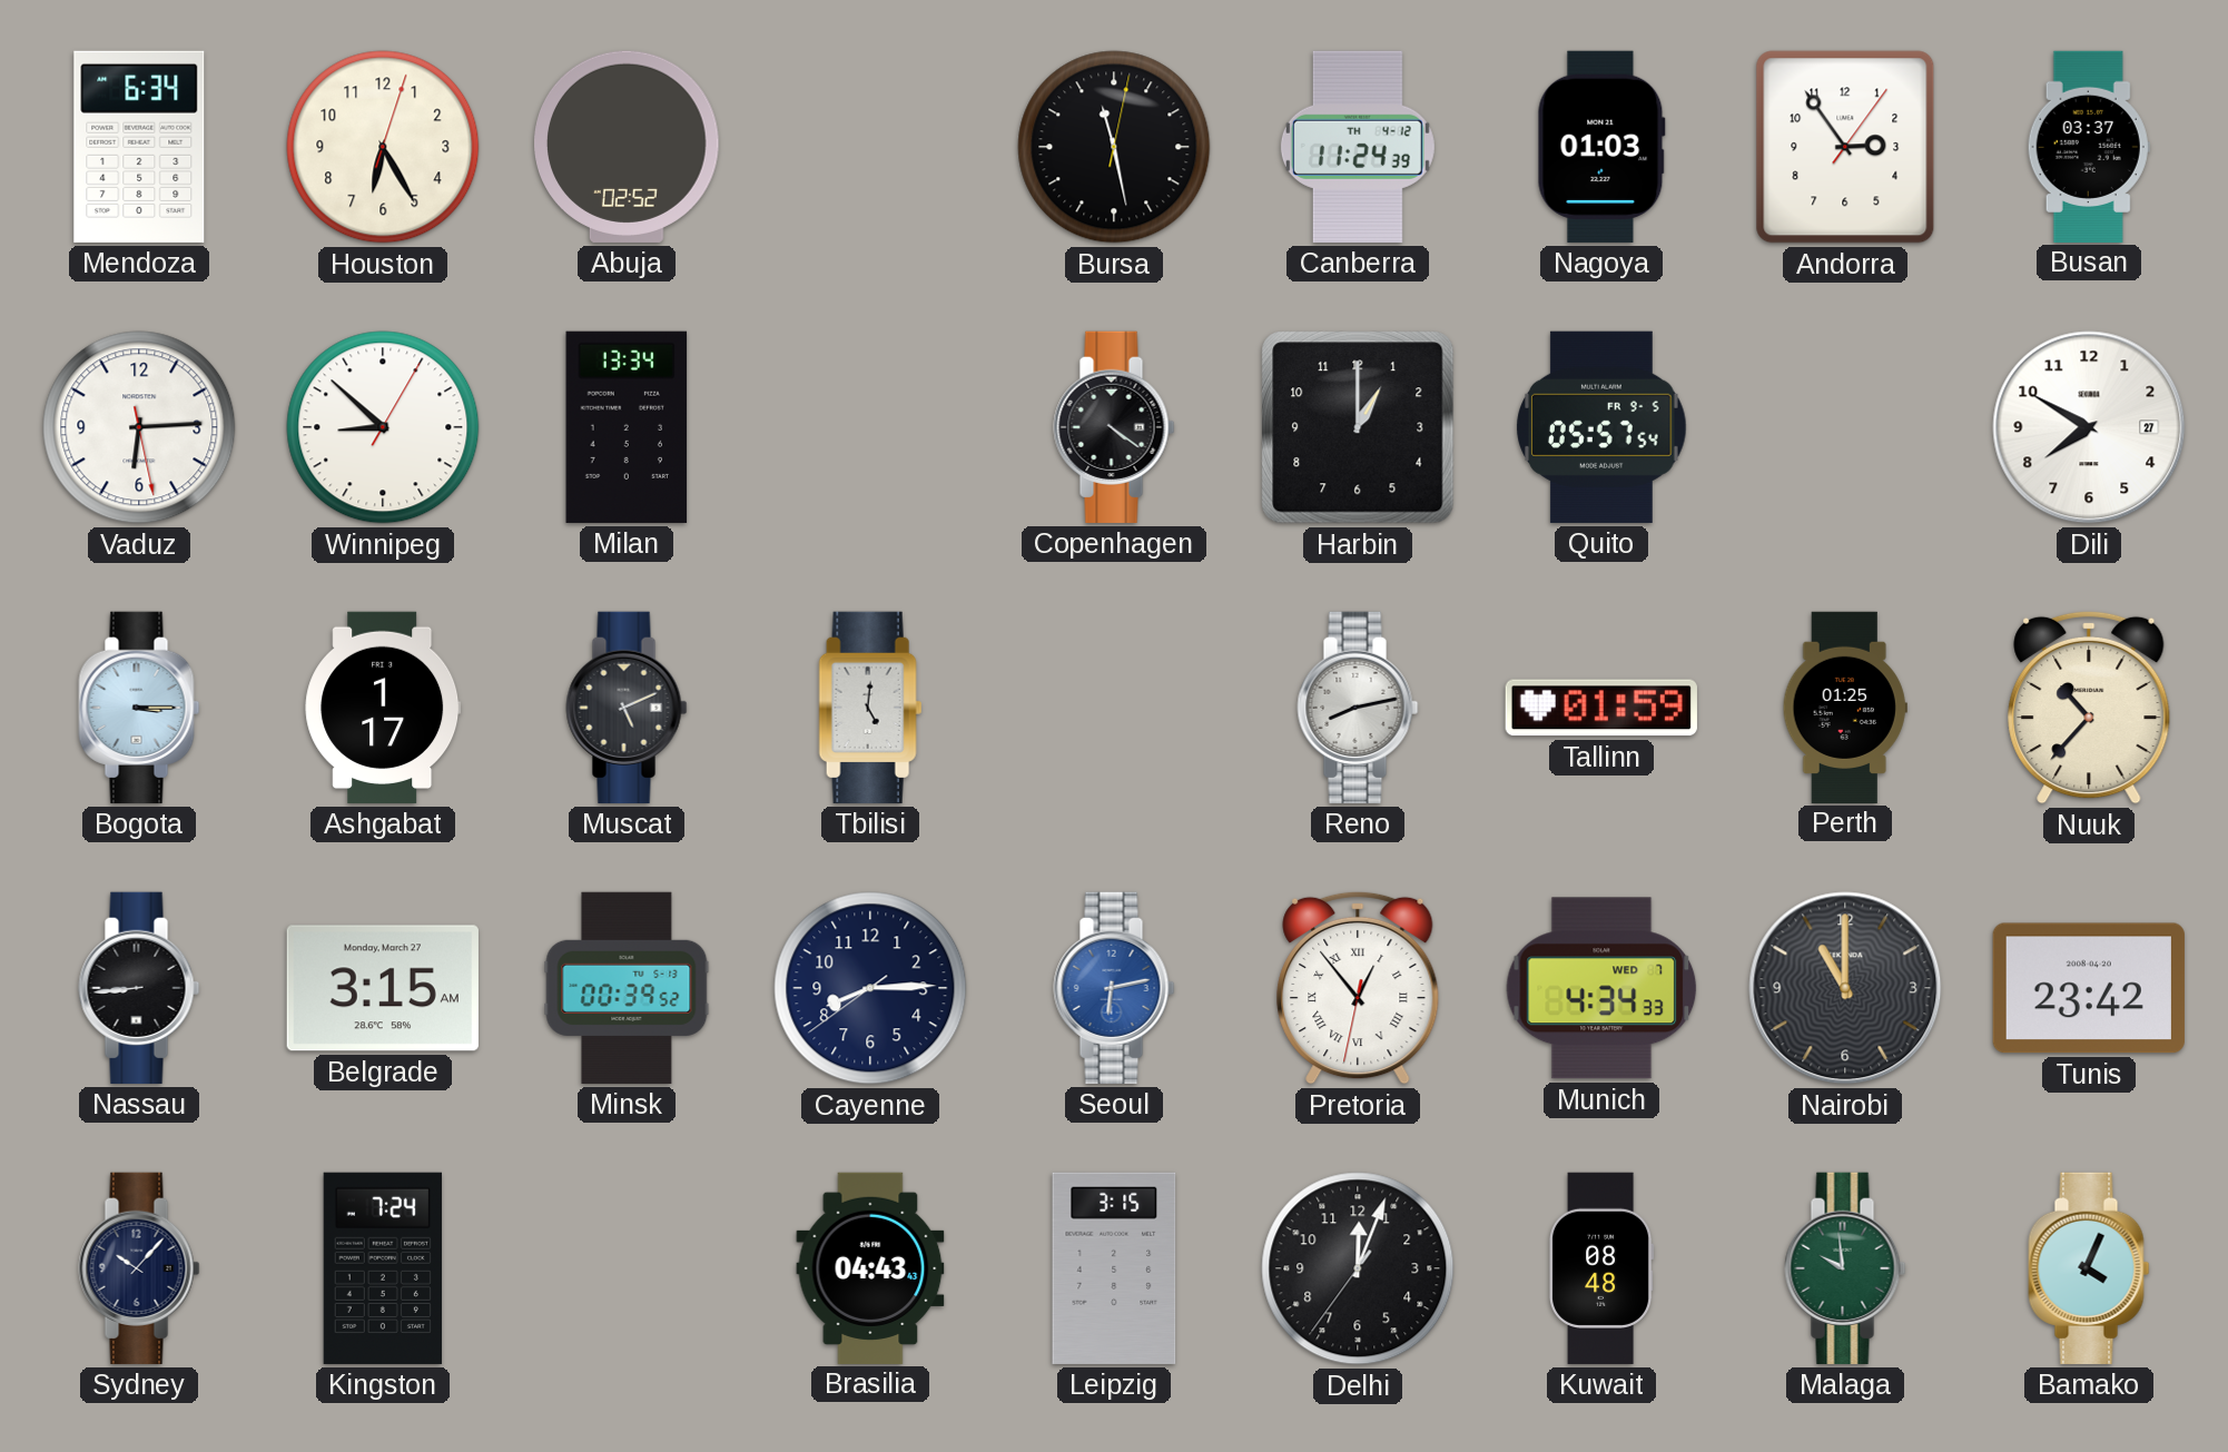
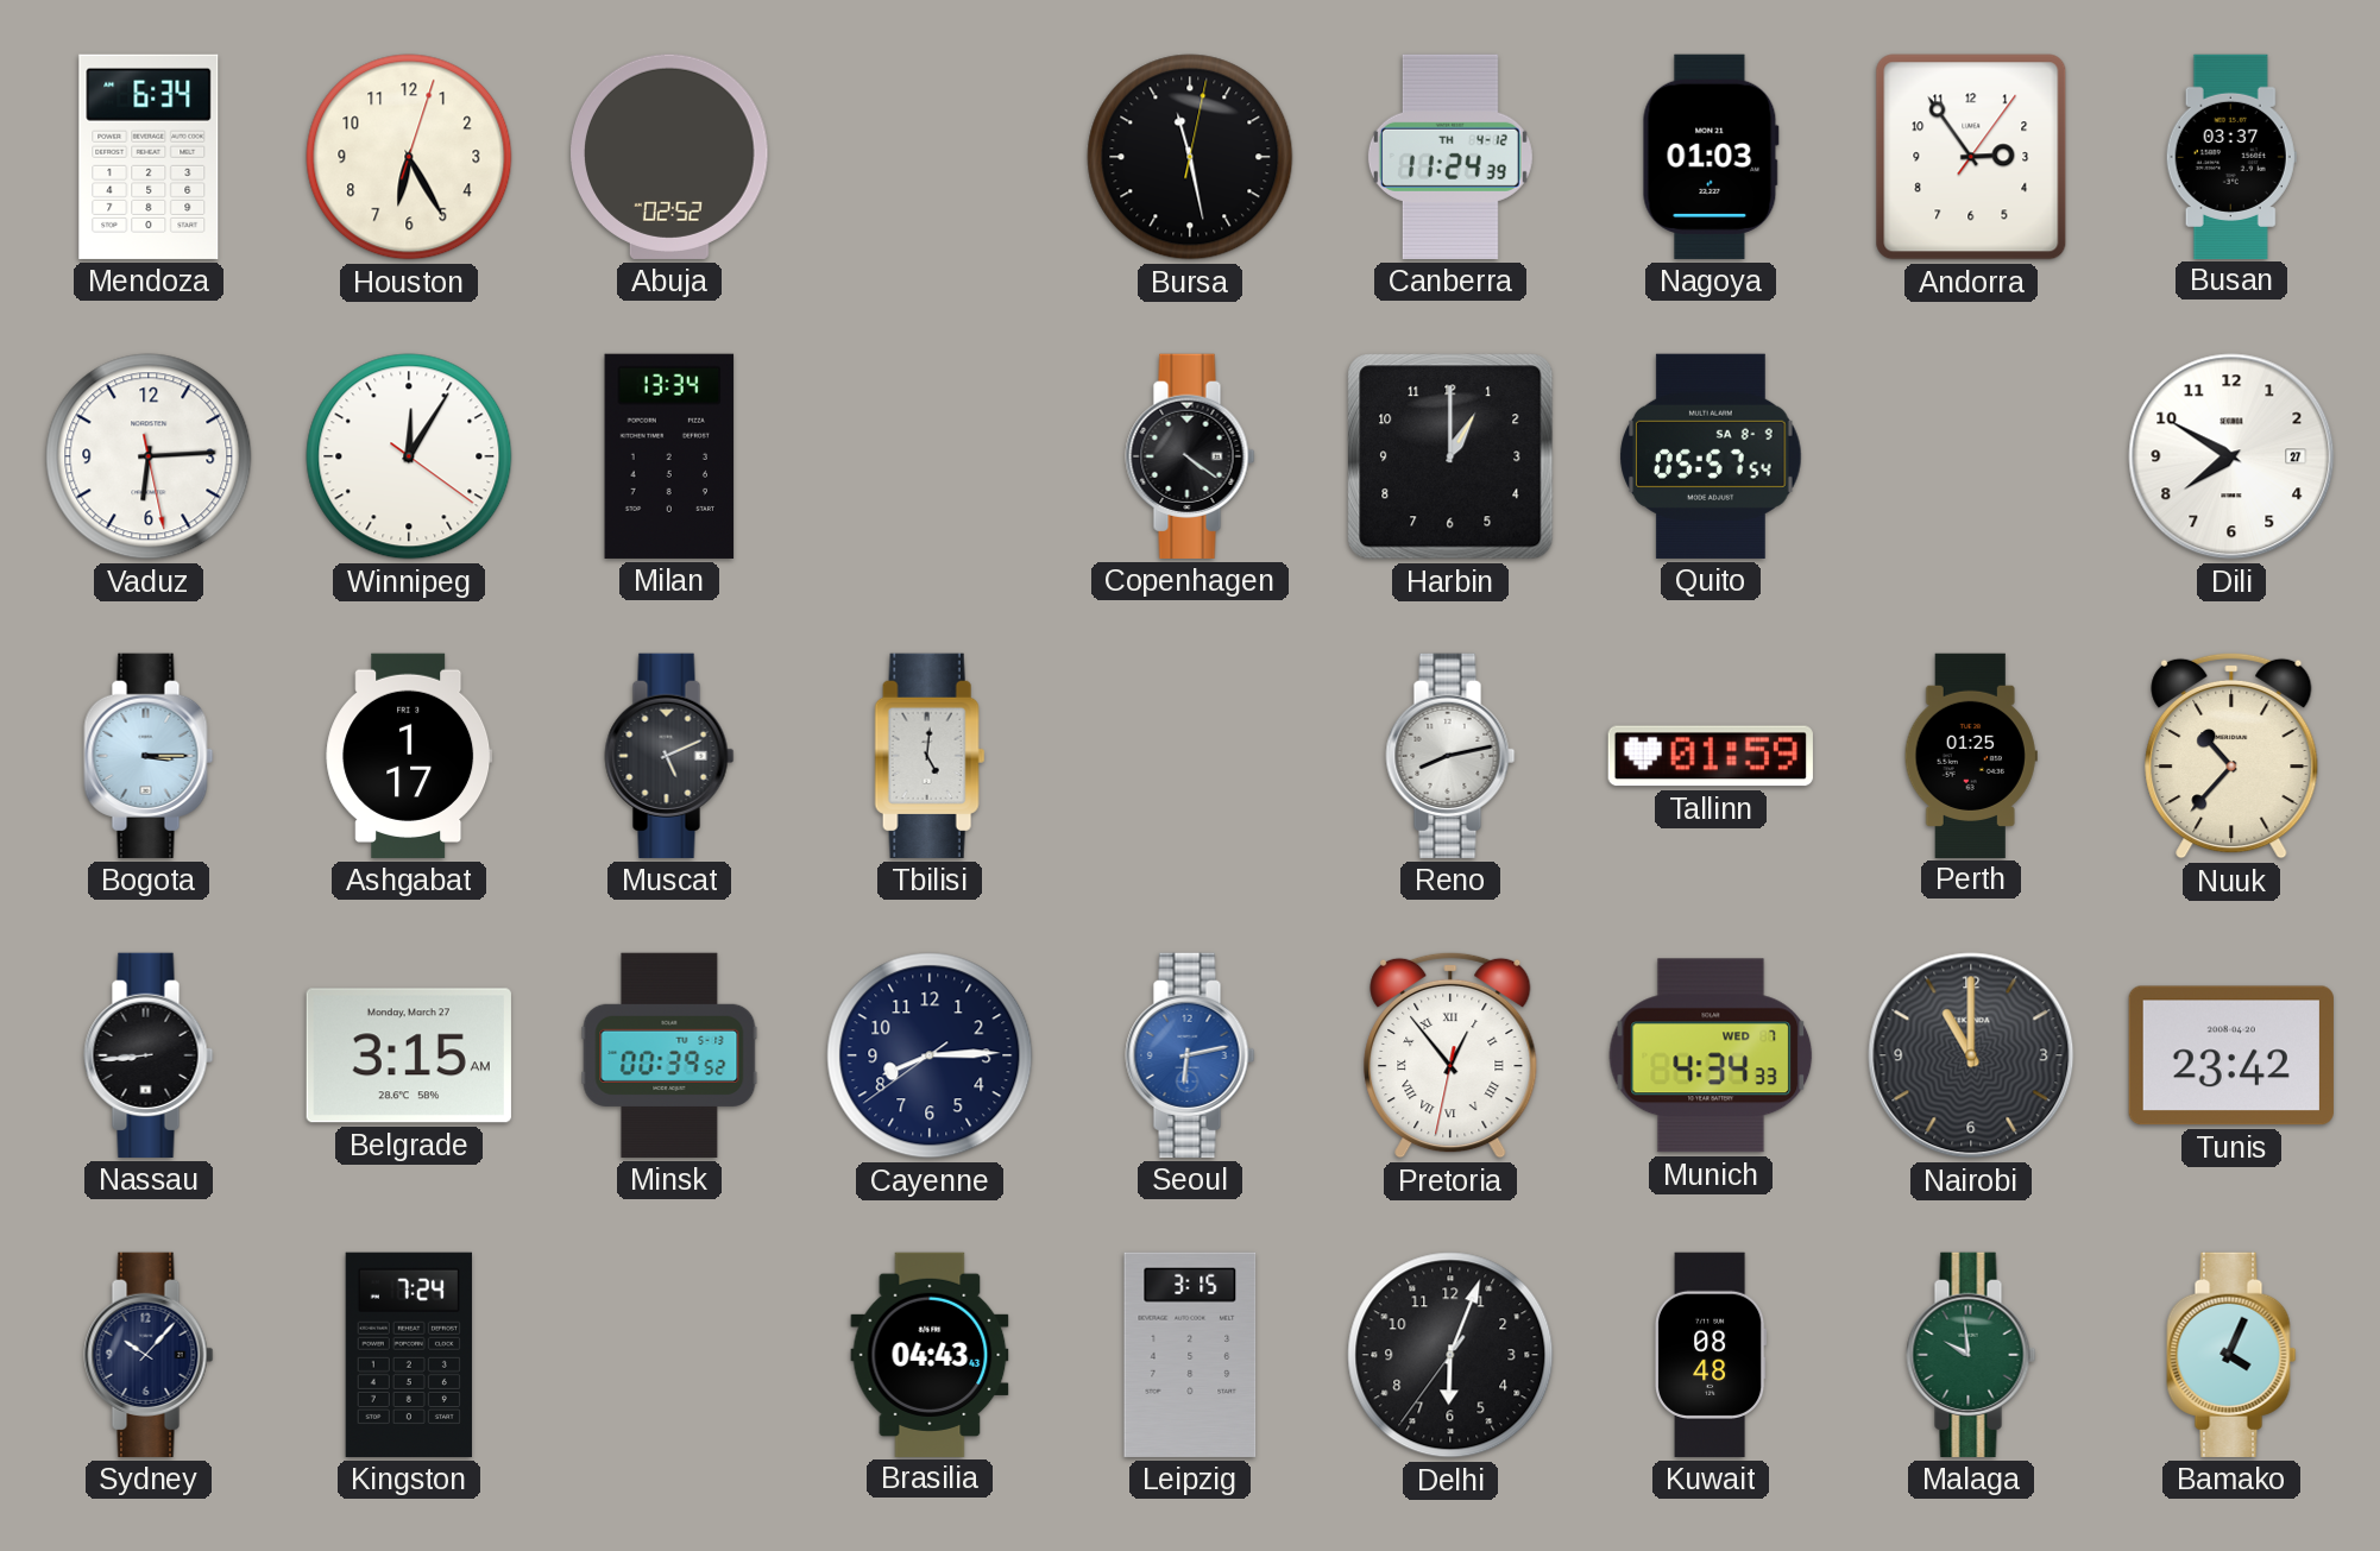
Winnipeg: 8:52 -> 12:05
Quito date: FR 9-5 -> SA 8-9
Delhi: 12:03 -> 6:03
